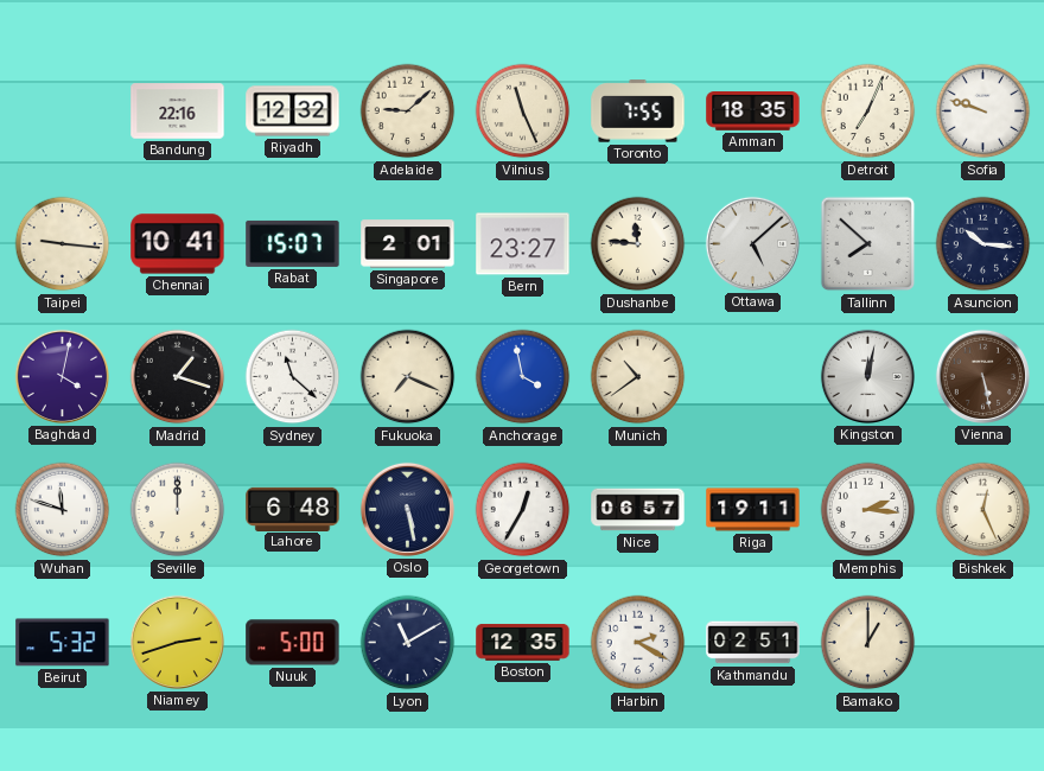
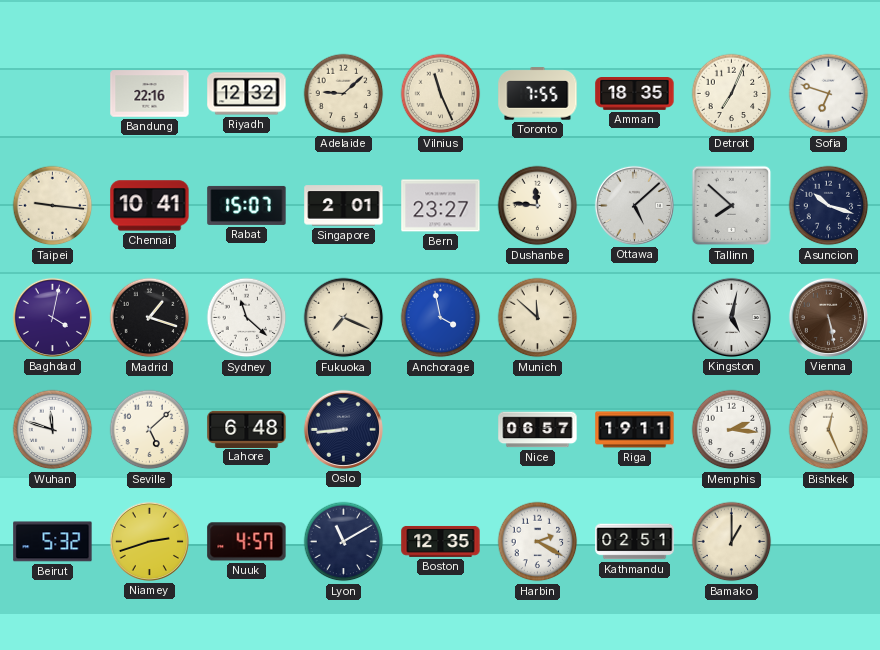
Sofia: 9:48 -> 6:48
Asuncion: 10:16 -> 10:18
Munich: 10:39 -> 11:52
Kingston: 12:02 -> 5:02
Seville: 12:00 -> 5:08
Oslo: 5:28 -> 8:44
Georgetown: 12:35 -> none
Nuuk: 5:00 -> 4:57
